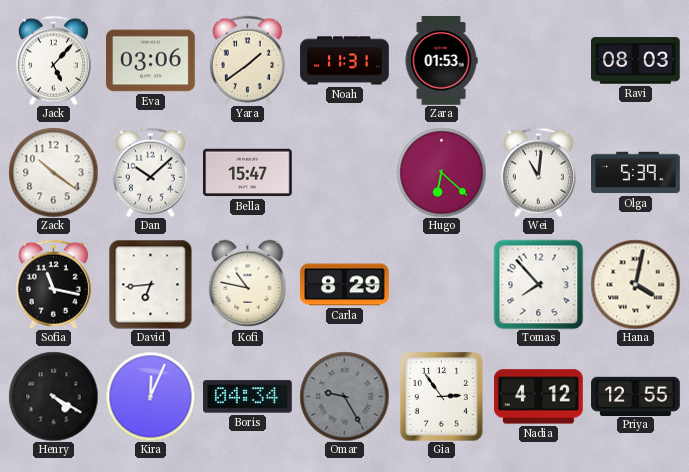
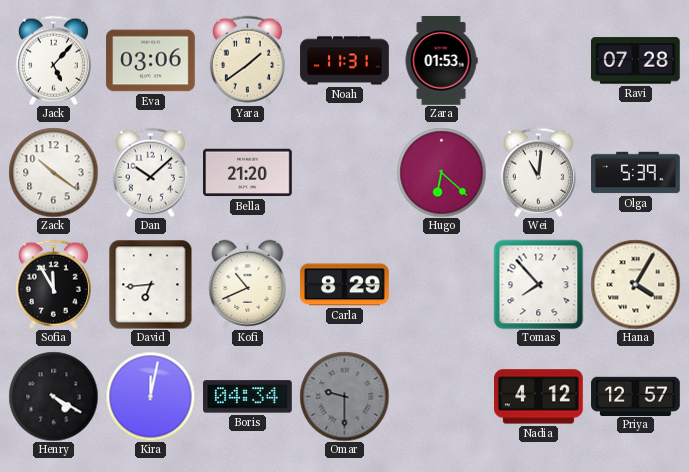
Ravi: 08:03 -> 07:28
Bella: 15:47 -> 21:20
Sofia: 11:17 -> 11:55
Kofi: 10:47 -> 10:41
Hana: 4:02 -> 4:05
Kira: 12:04 -> 12:02
Omar: 9:25 -> 9:30
Gia: 2:54 -> none
Priya: 12:55 -> 12:57
